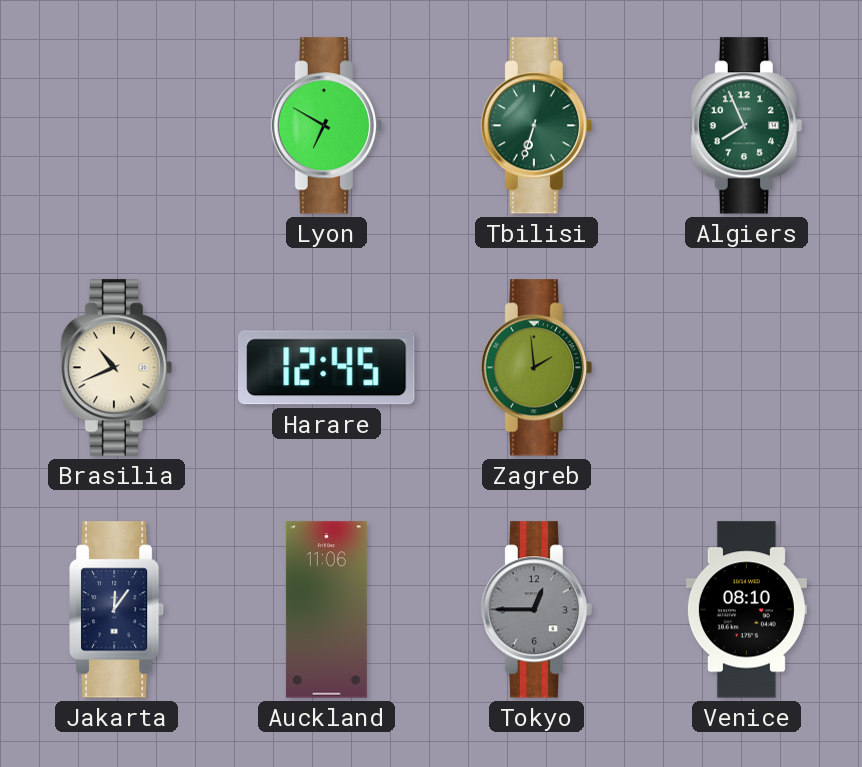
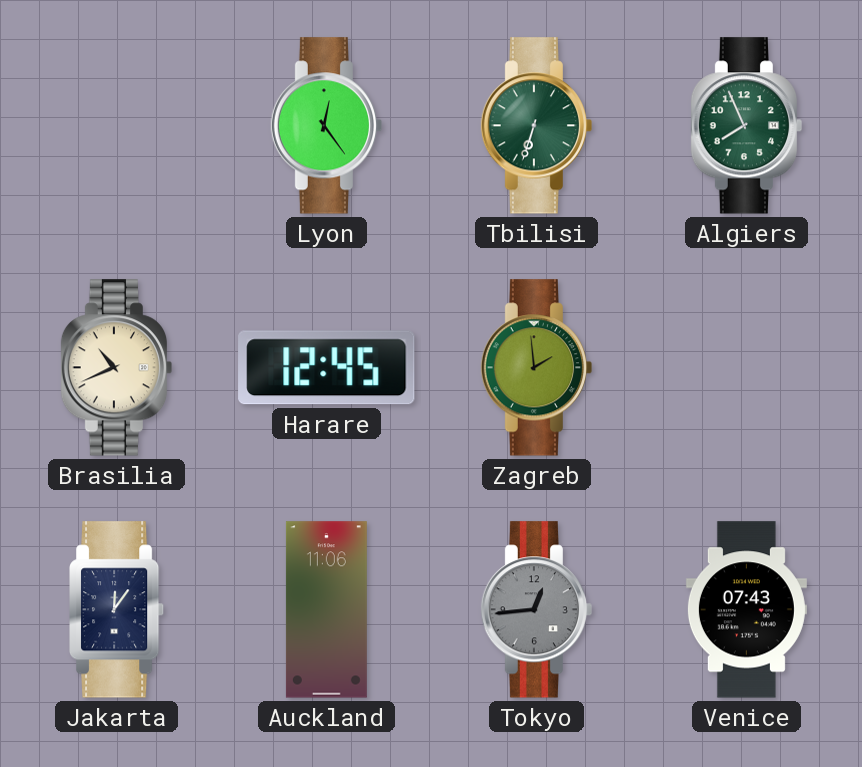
Lyon: 6:50 -> 12:24
Tokyo: 12:45 -> 12:44
Venice: 08:10 -> 07:43
